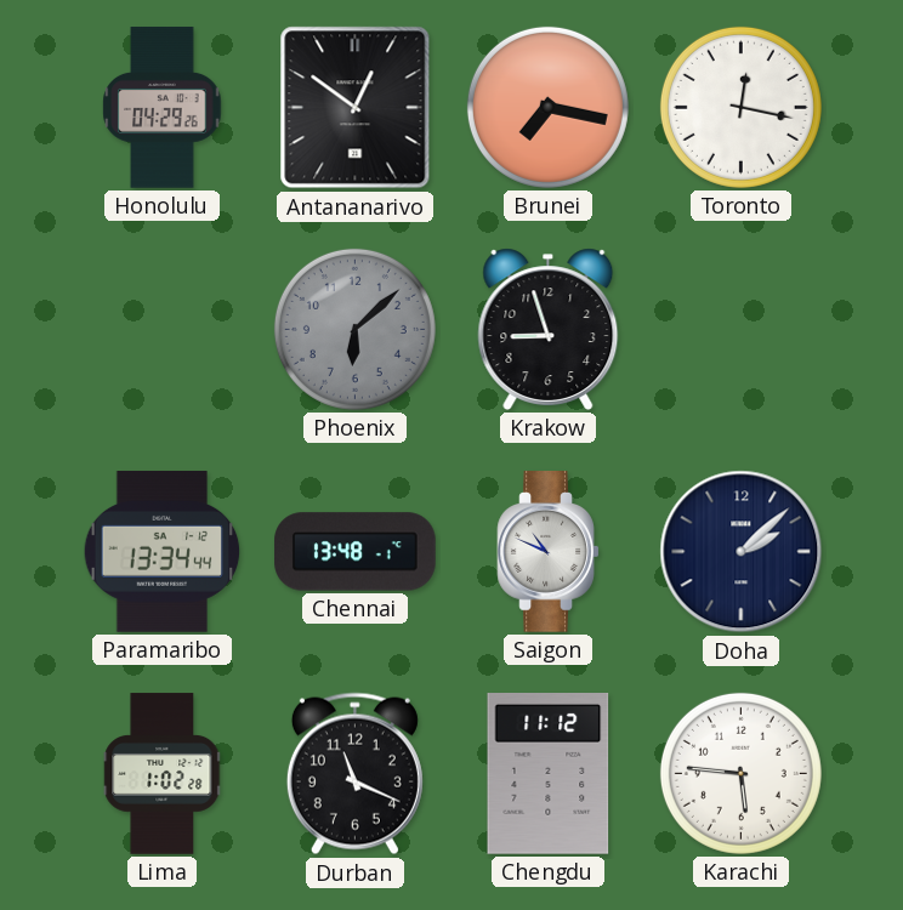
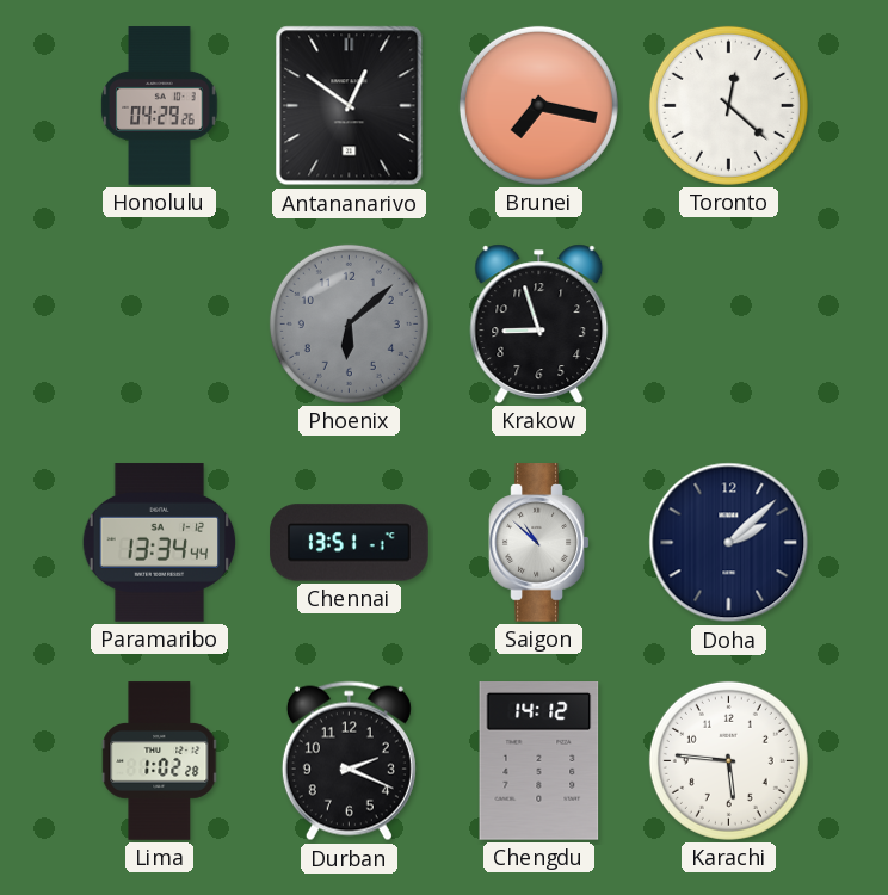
Toronto: 12:17 -> 12:22
Chennai: 13:48 -> 13:51
Saigon: 10:49 -> 10:52
Durban: 11:19 -> 2:19
Chengdu: 11:12 -> 14:12
